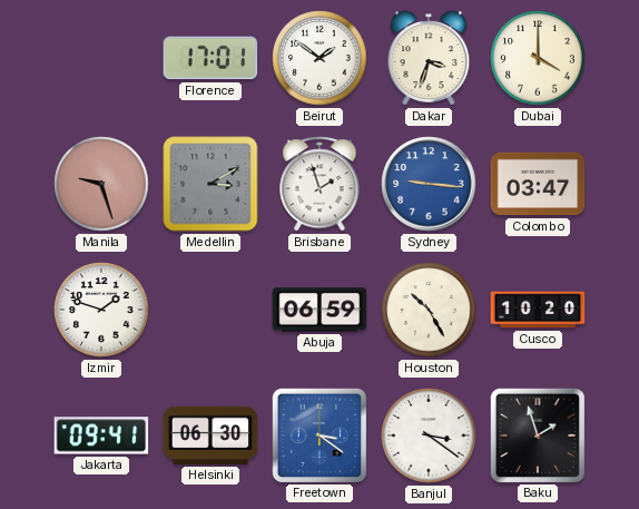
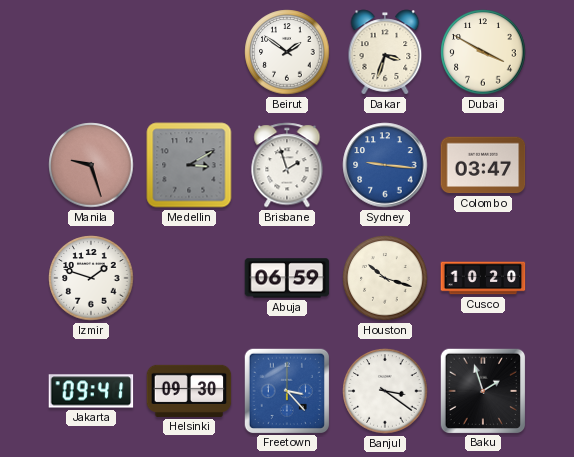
Florence: 17:01 -> none
Dubai: 4:00 -> 3:50
Houston: 10:25 -> 10:18
Helsinki: 06:30 -> 09:30
Freetown: 3:21 -> 3:23
